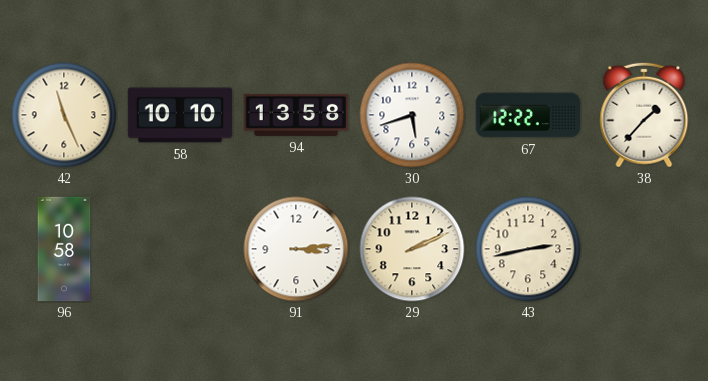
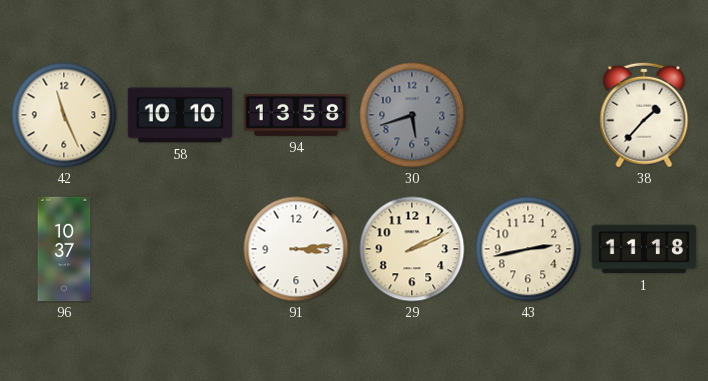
30 dial: white -> grey
67: 12:22 -> none
96: 10:58 -> 10:37
1: none -> 11:18
